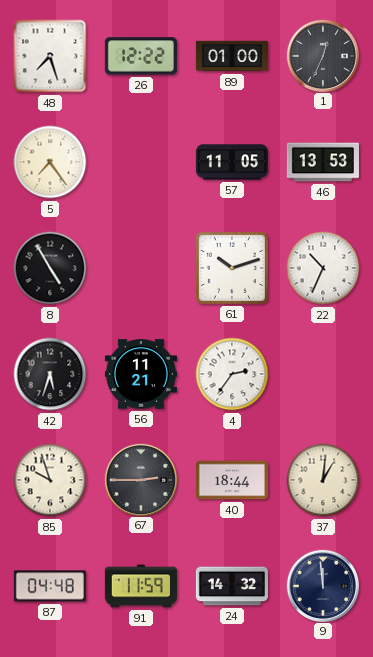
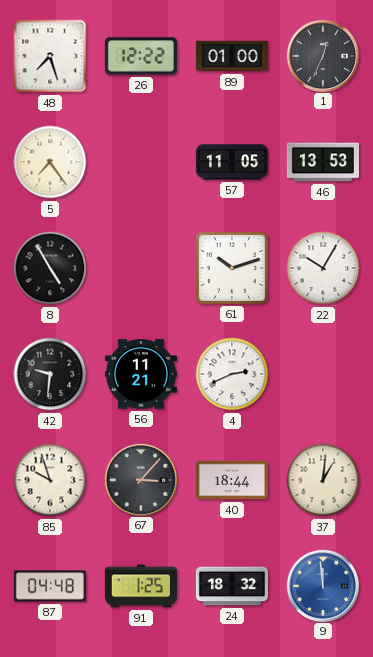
22: 10:34 -> 10:05
42: 5:33 -> 9:31
4: 2:36 -> 2:41
67: 2:45 -> 3:07
91: 11:59 -> 1:25
24: 14:32 -> 18:32
9 dial: navy -> blue
